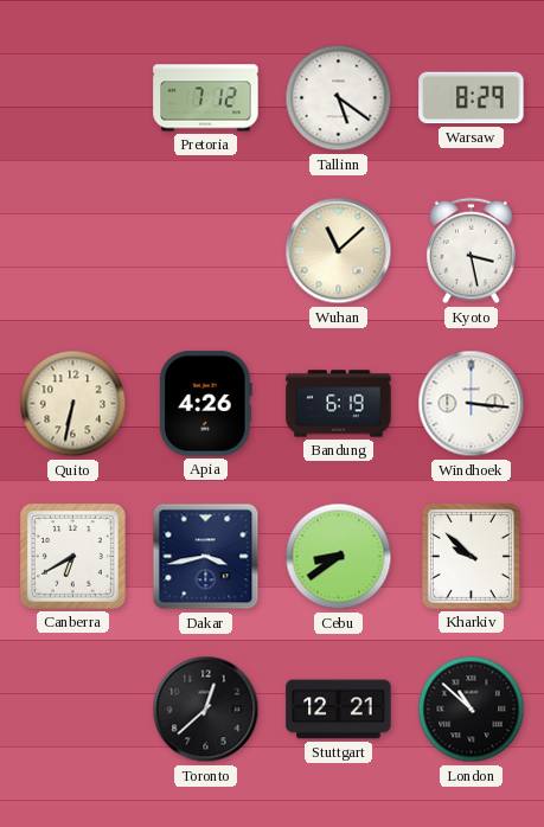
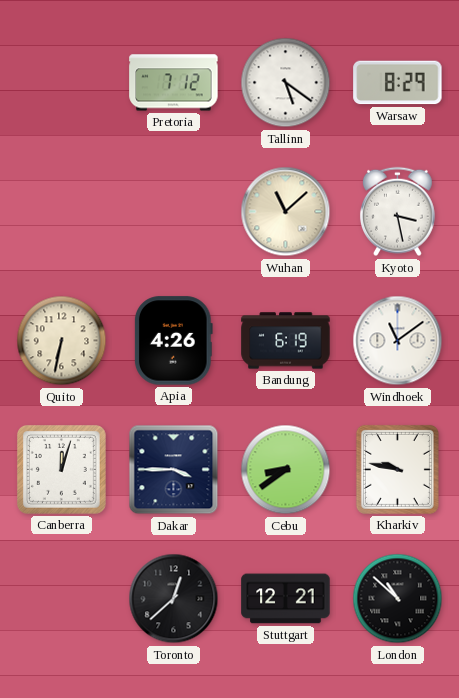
Windhoek: 3:16 -> 11:09
Canberra: 6:40 -> 12:03
Dakar: 3:43 -> 3:45
Kharkiv: 9:52 -> 9:47
